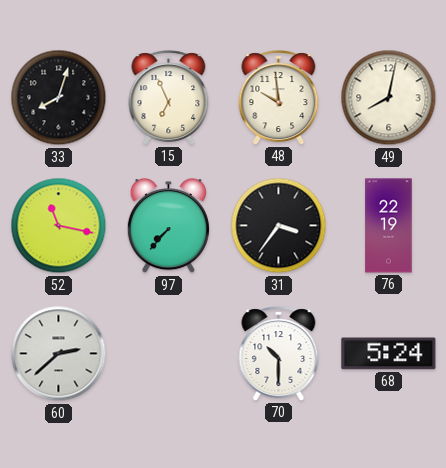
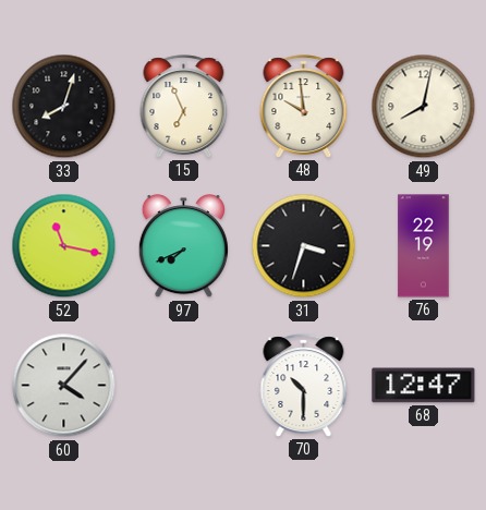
97: 7:37 -> 7:41
31: 3:36 -> 3:33
60: 2:38 -> 4:07
68: 5:24 -> 12:47
